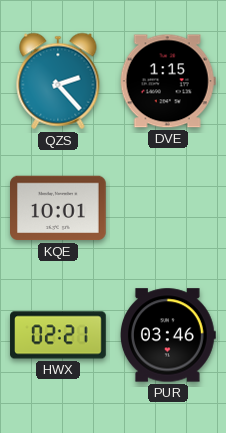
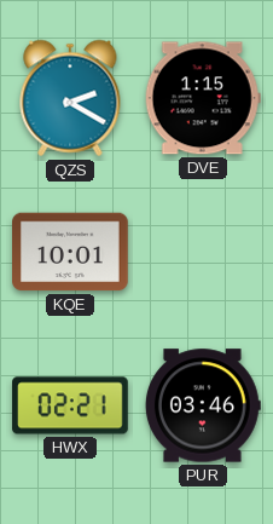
QZS: 2:23 -> 2:20
